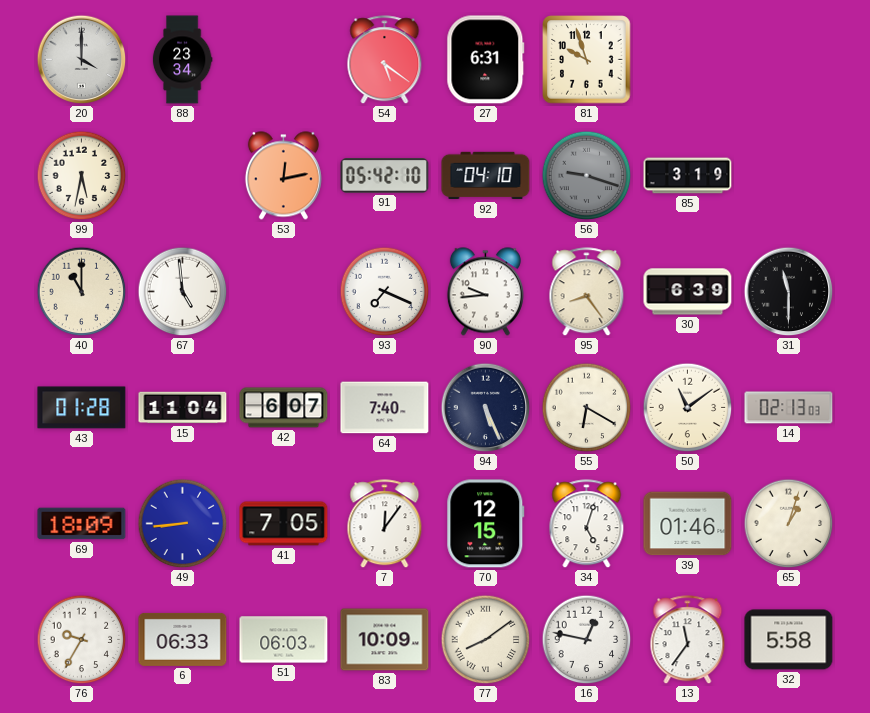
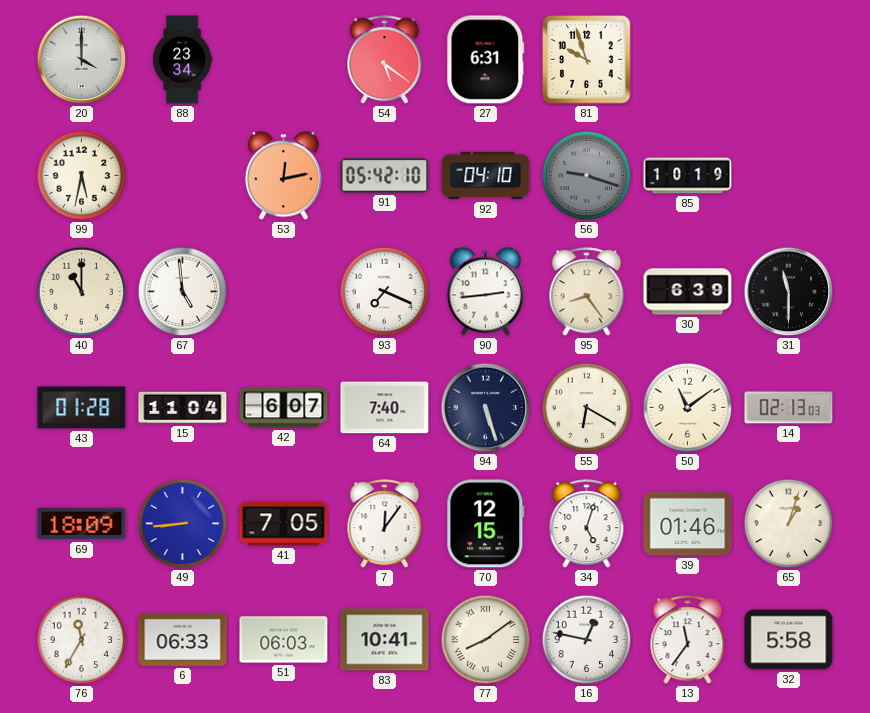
85: 3:19 -> 10:19
90: 9:44 -> 2:44
94: 5:26 -> 5:27
76: 9:35 -> 11:35
83: 10:09 -> 10:41
